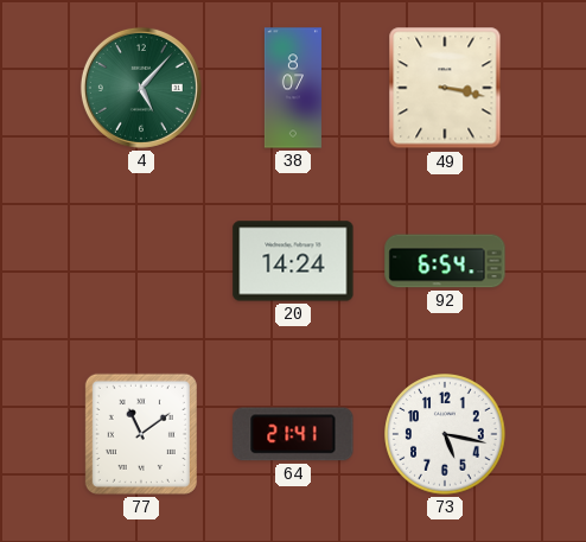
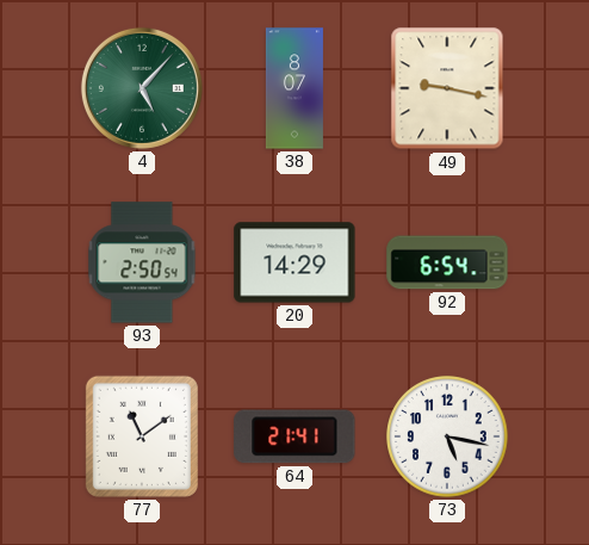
49: 3:17 -> 9:17
93: none -> 2:50
20: 14:24 -> 14:29
